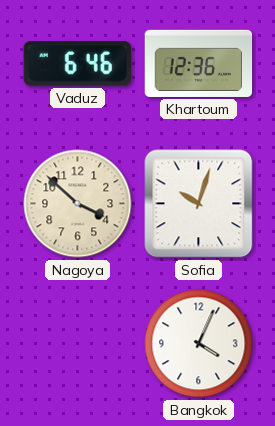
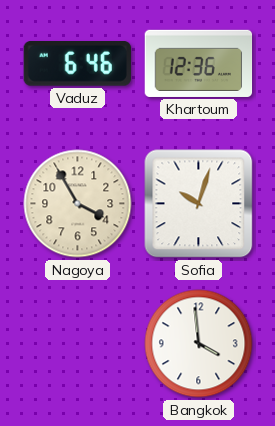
Nagoya: 3:52 -> 3:55
Bangkok: 4:04 -> 3:59
